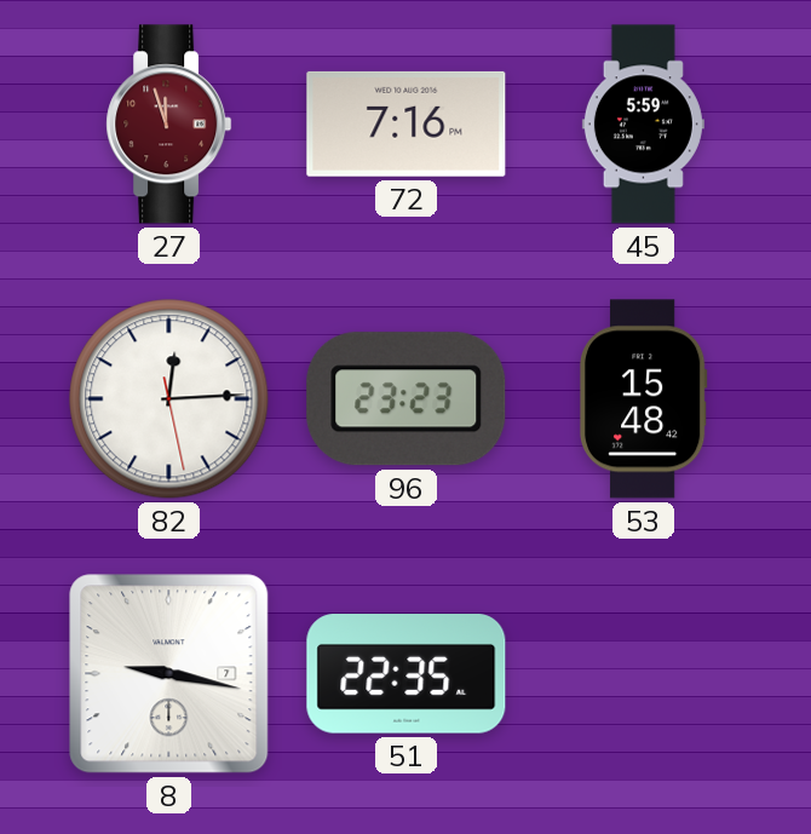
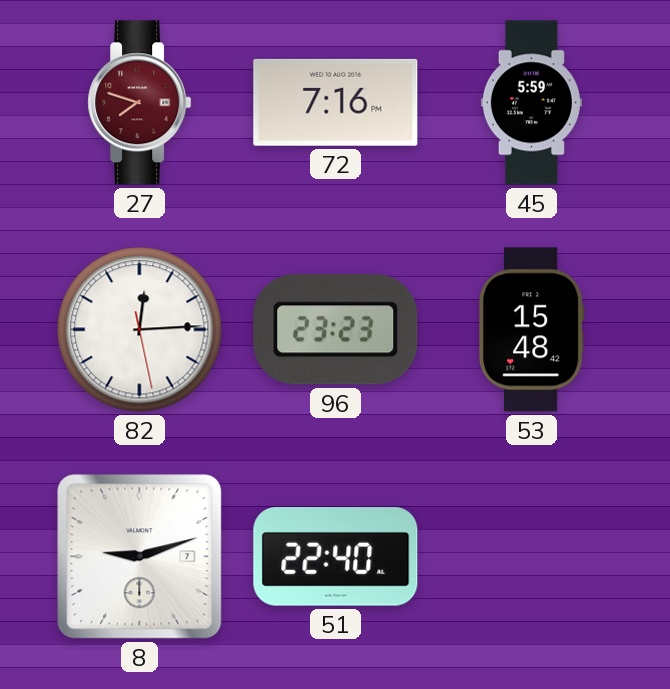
27: 11:57 -> 7:48
8: 9:17 -> 9:12
51: 22:35 -> 22:40
